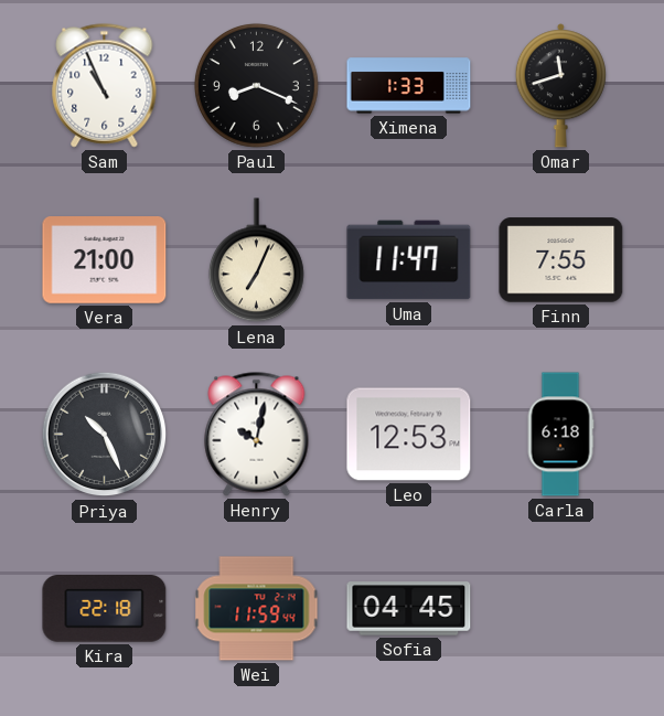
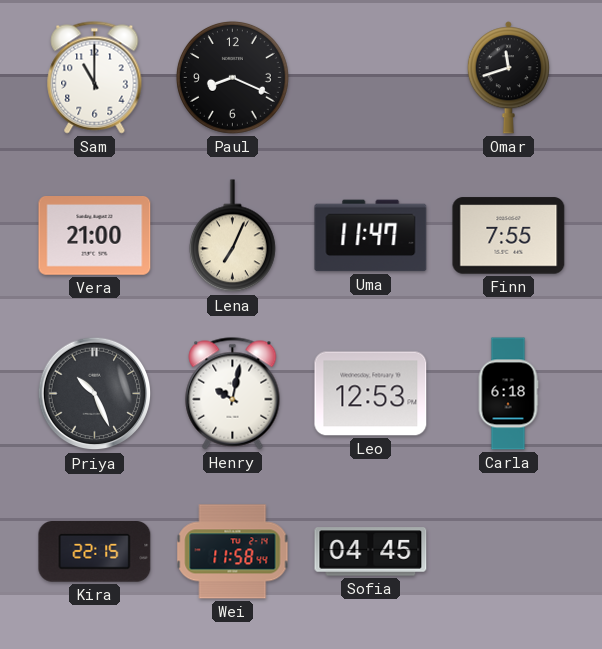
Sam: 10:56 -> 11:00
Ximena: 1:33 -> none
Kira: 22:18 -> 22:15
Wei: 11:59 -> 11:58
